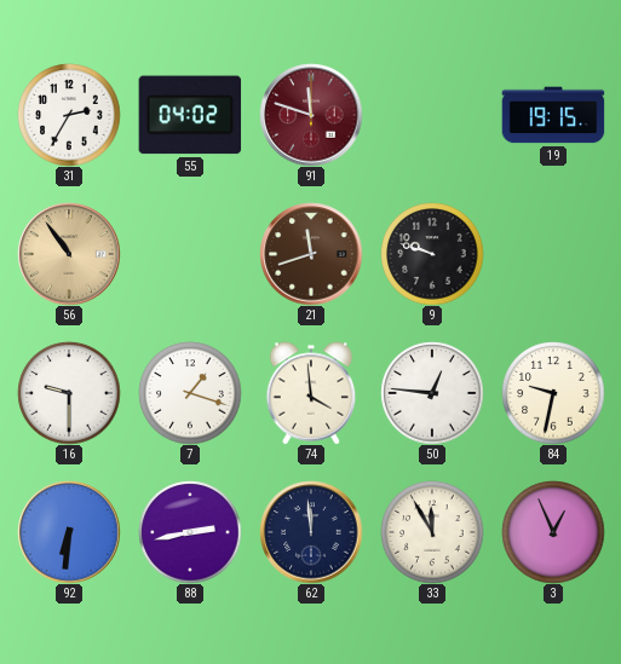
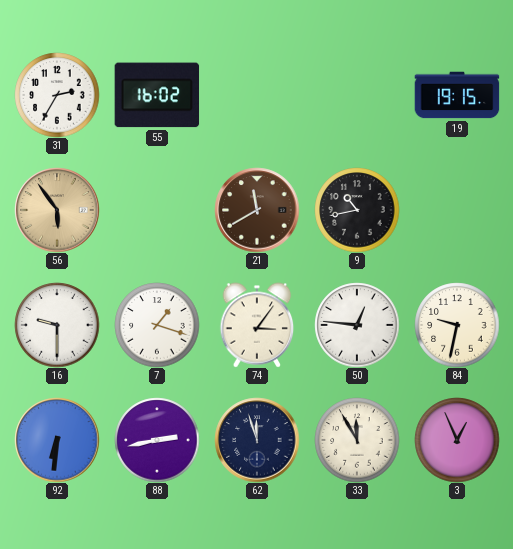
55: 04:02 -> 16:02
91: 11:48 -> none
56: 10:54 -> 5:54
21: 11:42 -> 11:40
9: 9:48 -> 10:43
74: 3:59 -> 3:06
62: 11:59 -> 11:57
